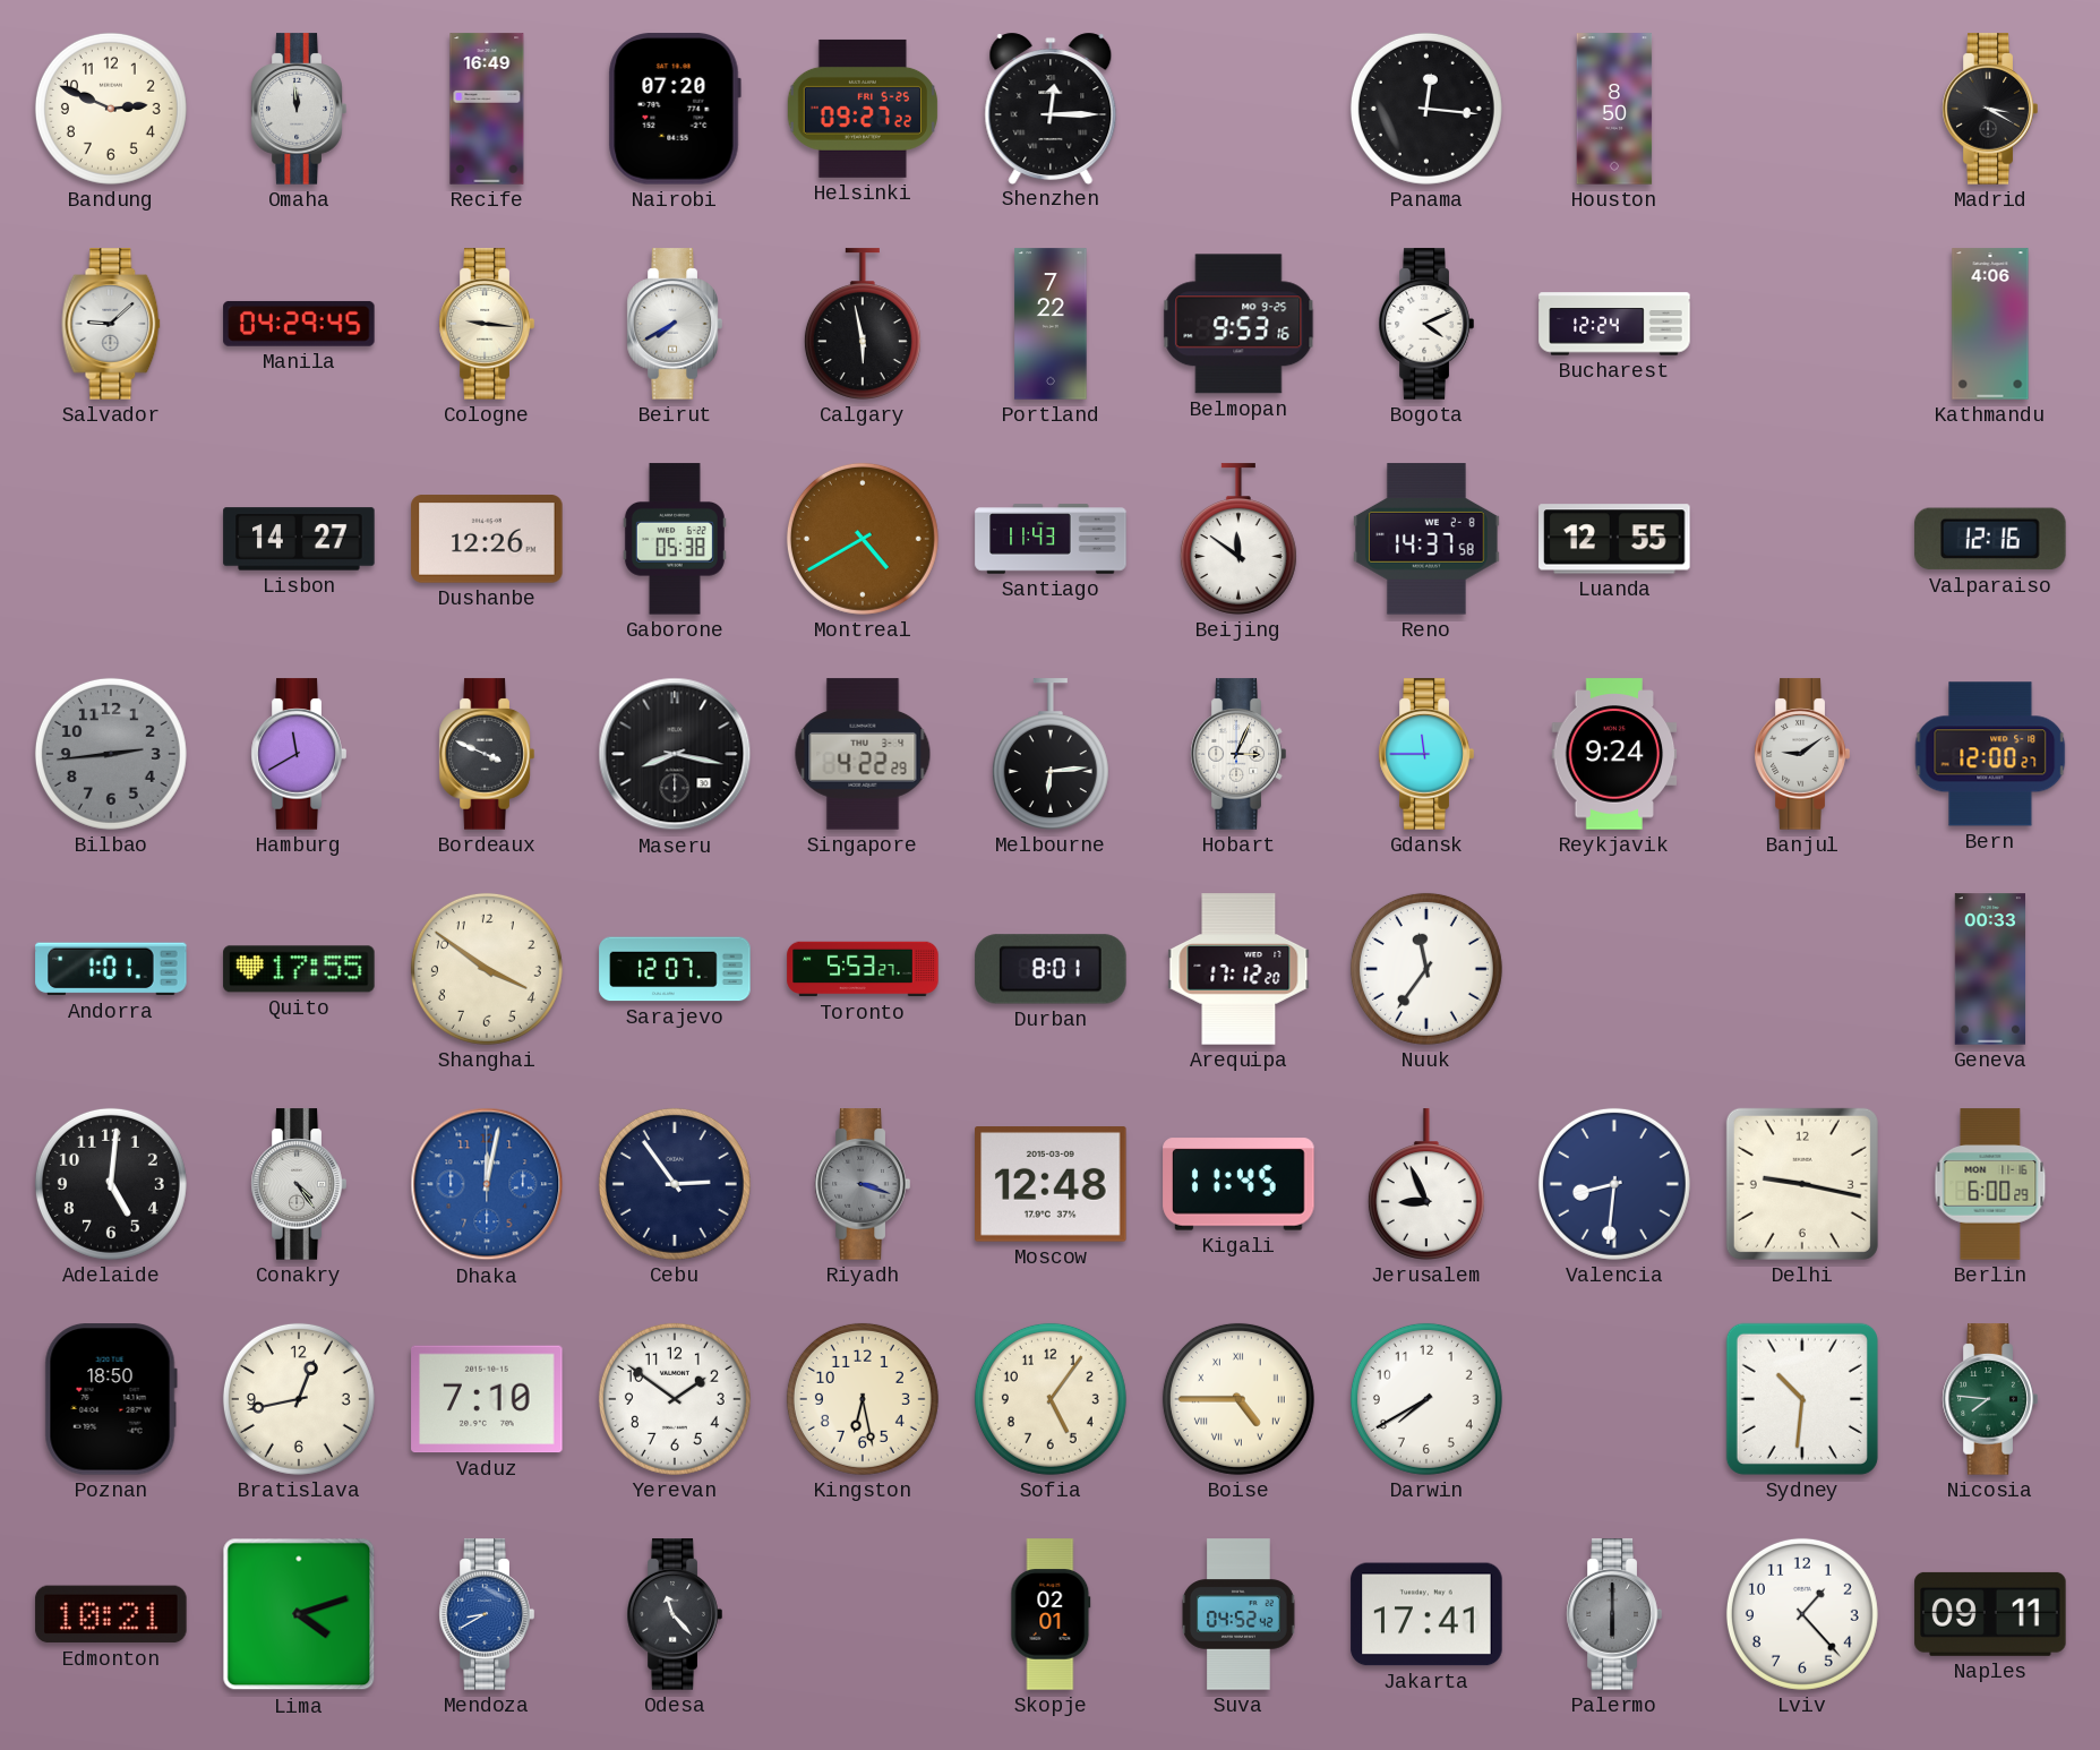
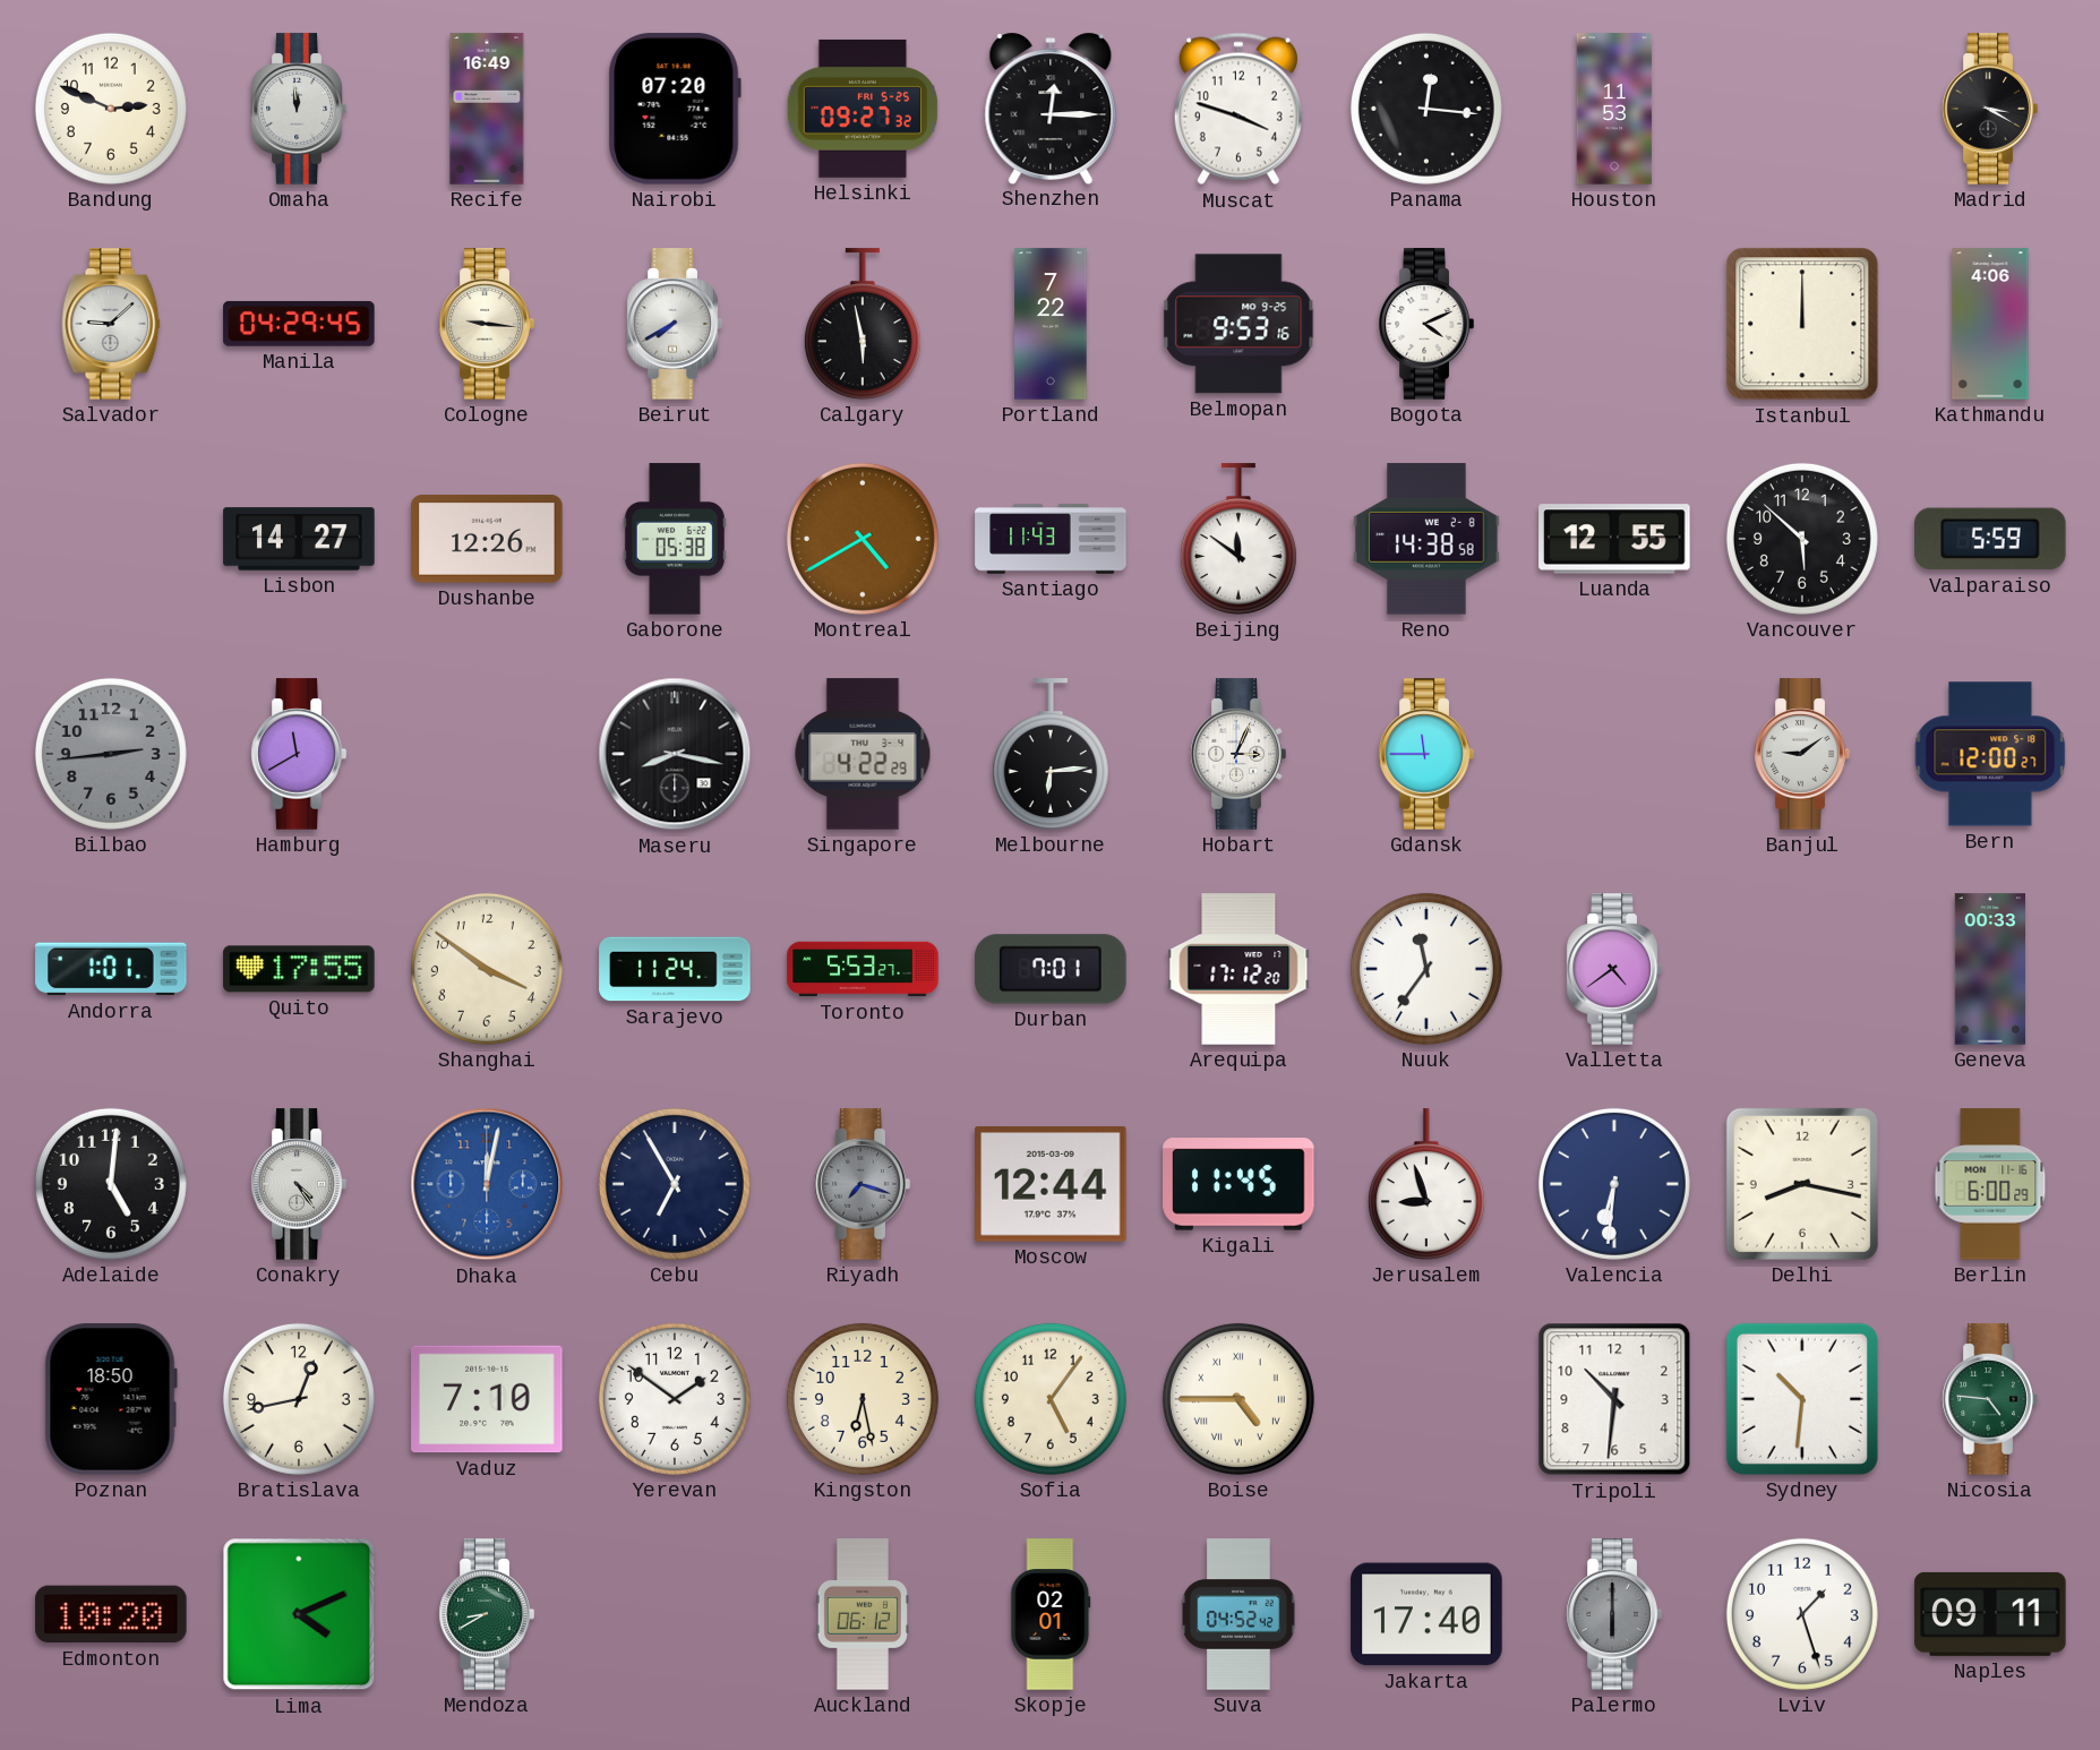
Helsinki: 09:27:22 -> 09:27:32
Muscat: none -> 3:48
Houston: 8:50 -> 11:53
Bucharest: 12:24 -> none
Istanbul: none -> 12:00
Reno: 14:37 -> 14:38
Vancouver: none -> 5:52
Valparaiso: 12:16 -> 5:59
Bordeaux: 3:49 -> none
Reykjavik: 9:24 -> none
Sarajevo: 12:07 -> 11:24
Durban: 8:01 -> 7:01
Valletta: none -> 4:39
Cebu: 2:54 -> 6:55
Riyadh: 3:18 -> 7:18
Moscow: 12:48 -> 12:44
Jerusalem: 8:56 -> 8:57
Valencia: 8:31 -> 6:31
Delhi: 9:17 -> 8:17
Darwin: 7:40 -> none
Tripoli: none -> 10:31
Nicosia: 7:46 -> 4:46
Edmonton: 10:21 -> 10:20
Lima: 4:12 -> 4:11
Mendoza dial: blue -> green
Odesa: 11:23 -> none
Auckland: none -> 06:12
Jakarta: 17:41 -> 17:40
Lviv: 1:23 -> 1:27
